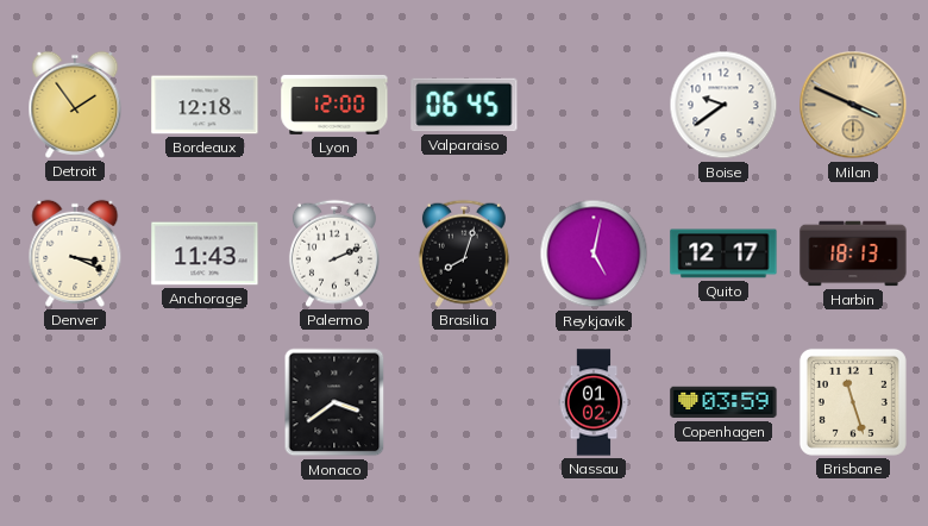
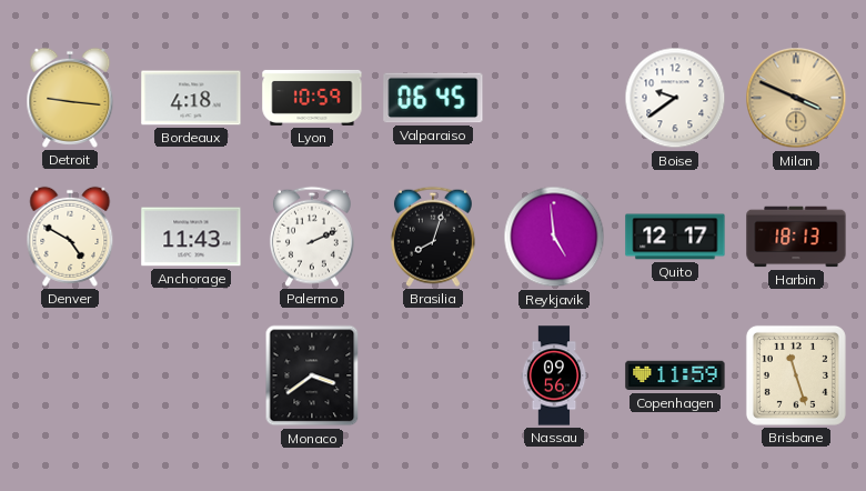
Detroit: 1:54 -> 9:16
Bordeaux: 12:18 -> 4:18
Lyon: 12:00 -> 10:59
Denver: 3:19 -> 4:50
Reykjavik: 5:02 -> 4:59
Nassau: 01:02 -> 09:56
Copenhagen: 03:59 -> 11:59
